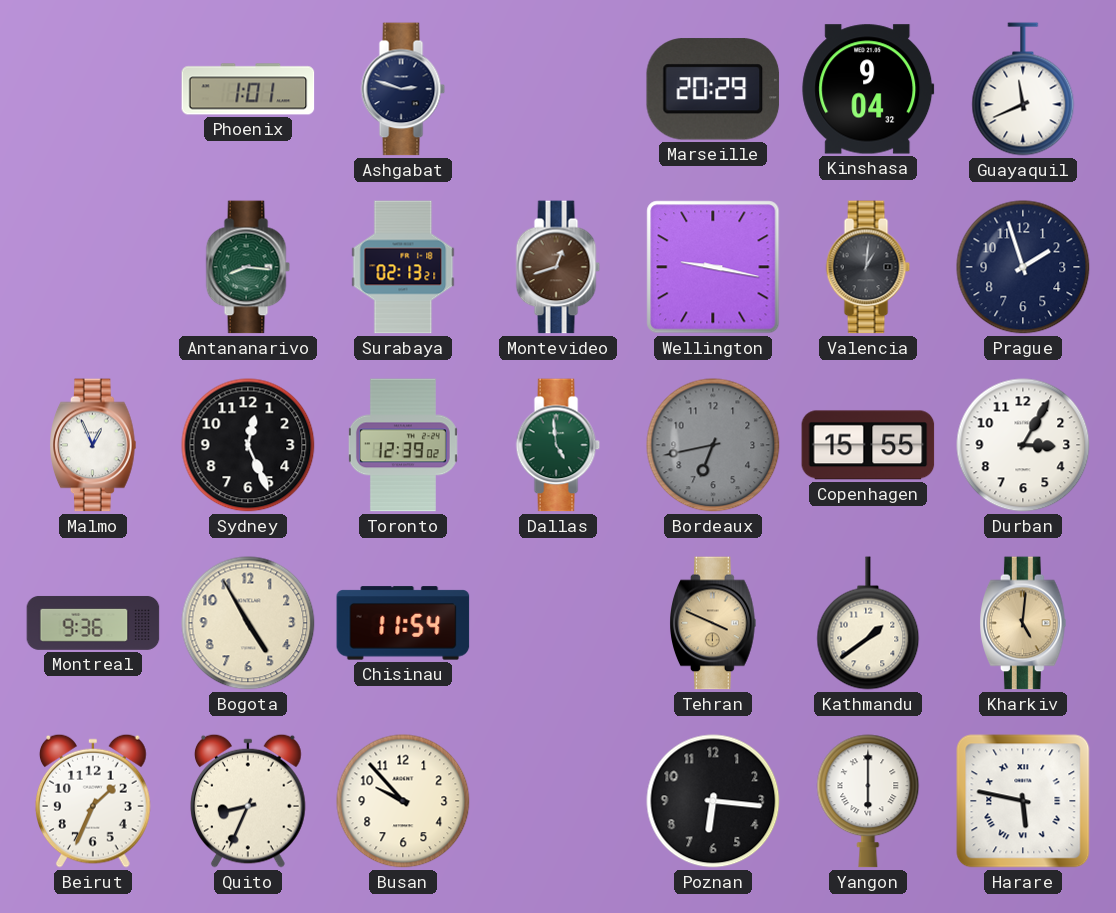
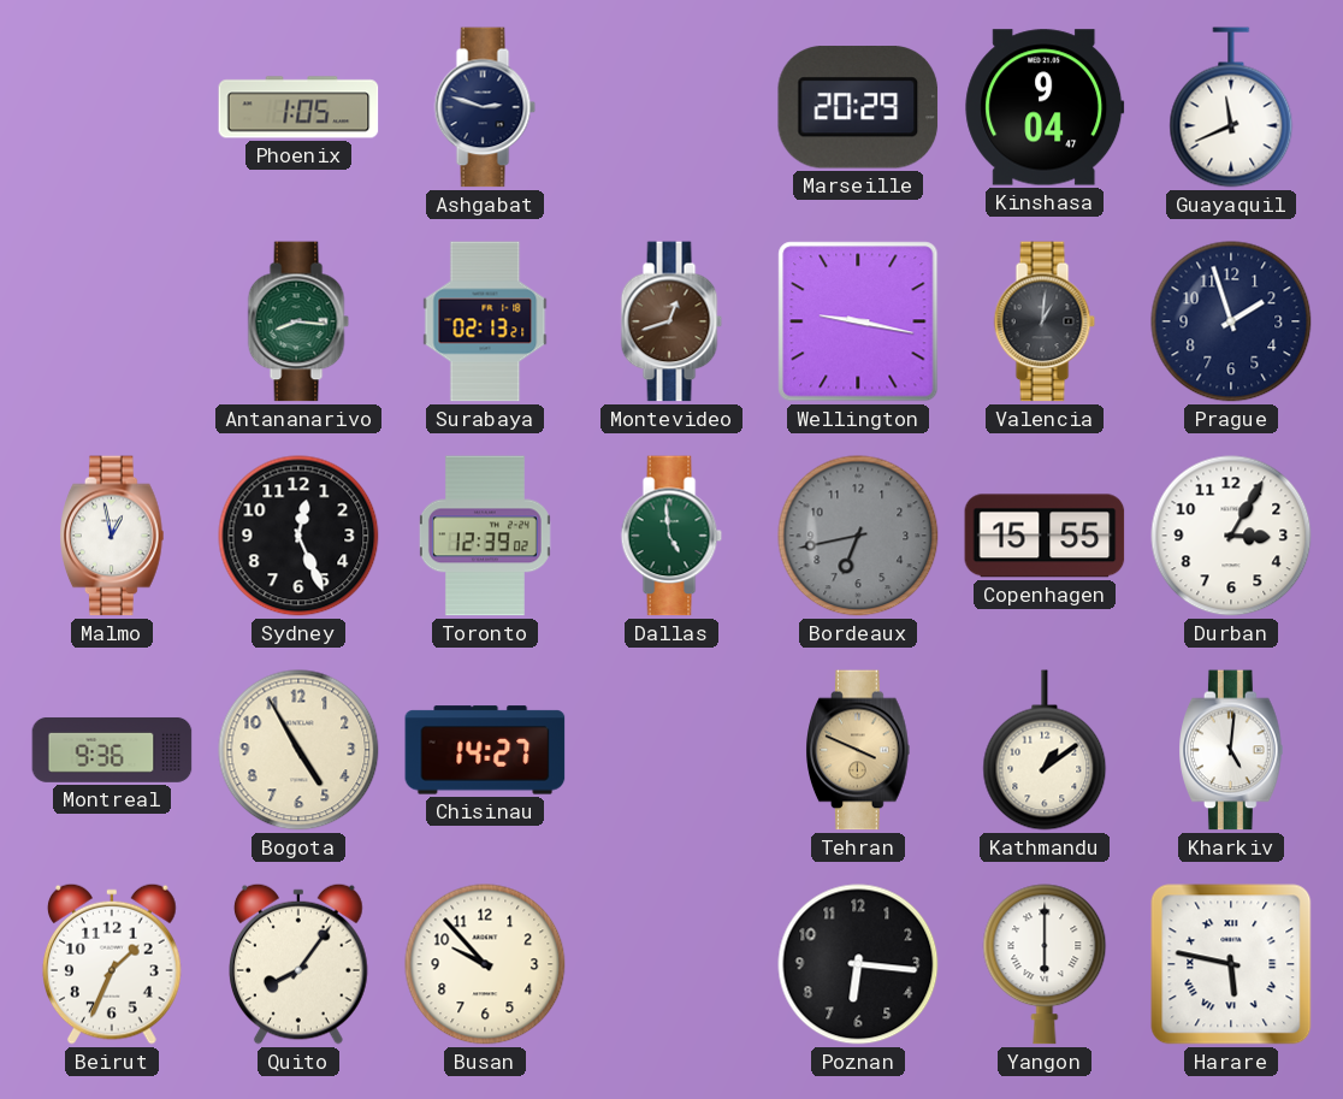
Phoenix: 1:01 -> 1:05
Kinshasa: 9:04:32 -> 9:04:47
Malmo: 12:56 -> 12:58
Chisinau: 11:54 -> 14:27
Kathmandu: 1:39 -> 1:09
Kharkiv dial: champagne -> white
Quito: 8:34 -> 8:06
